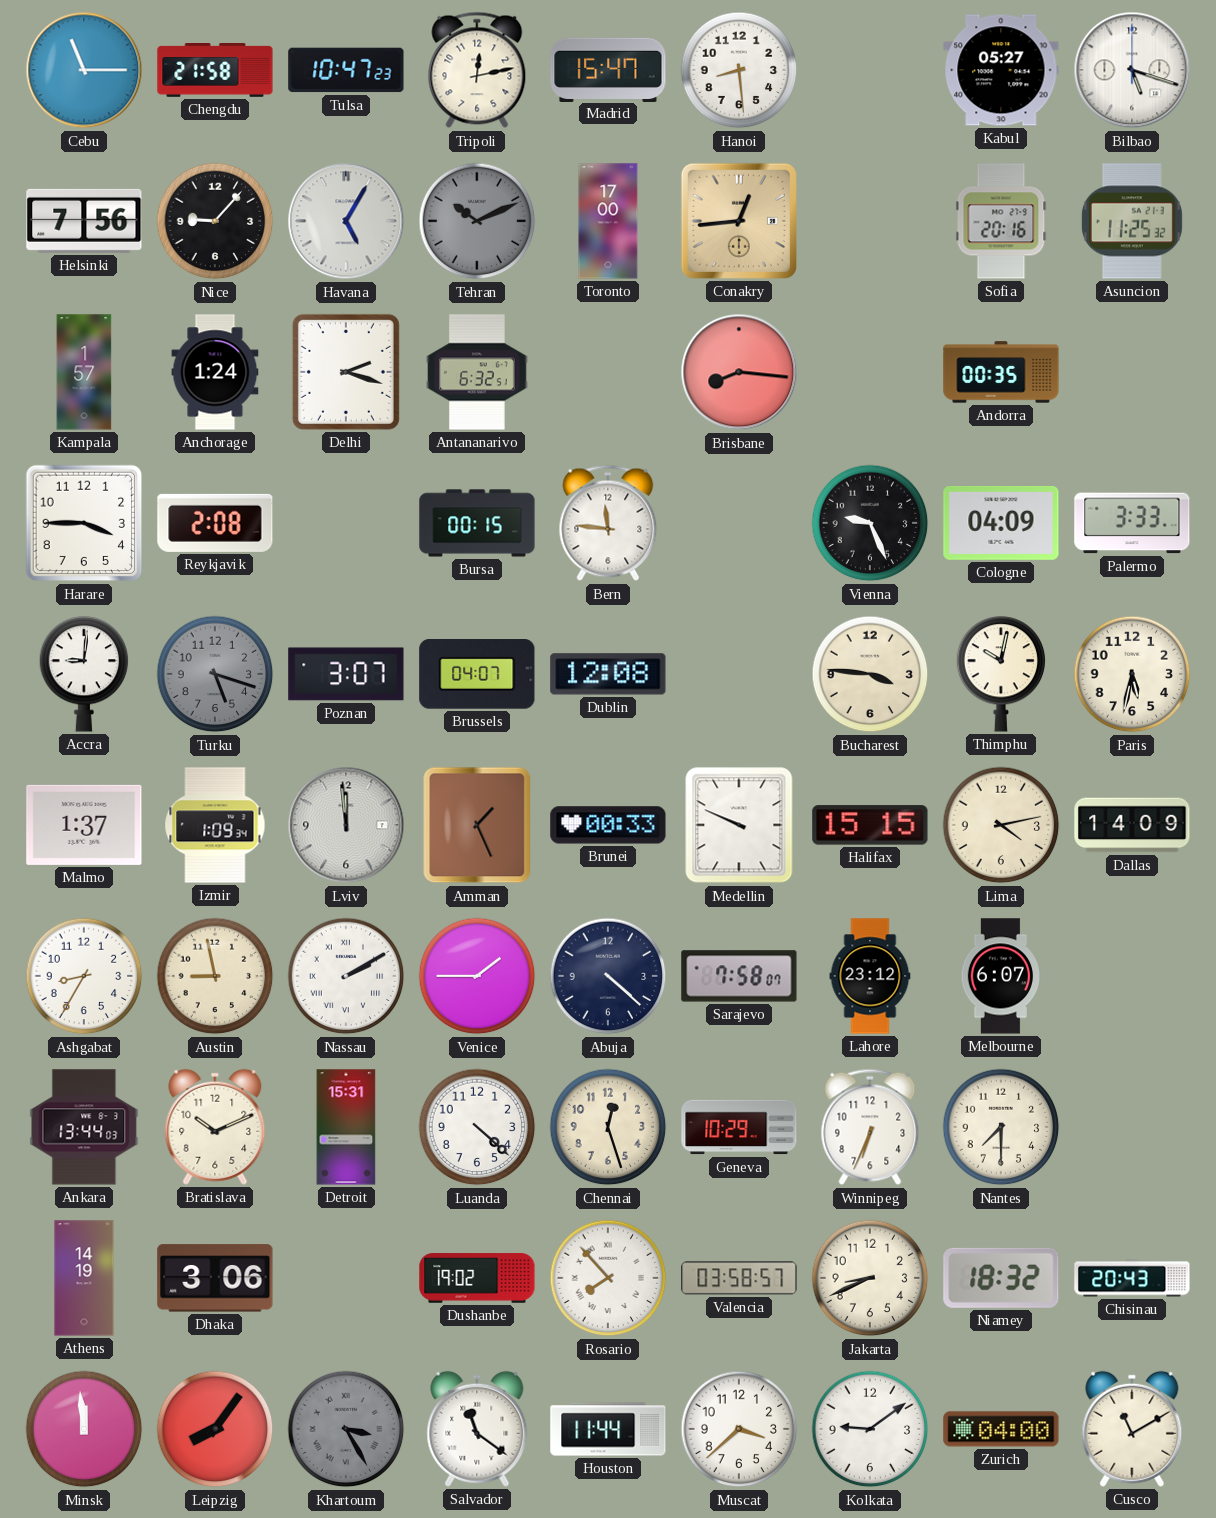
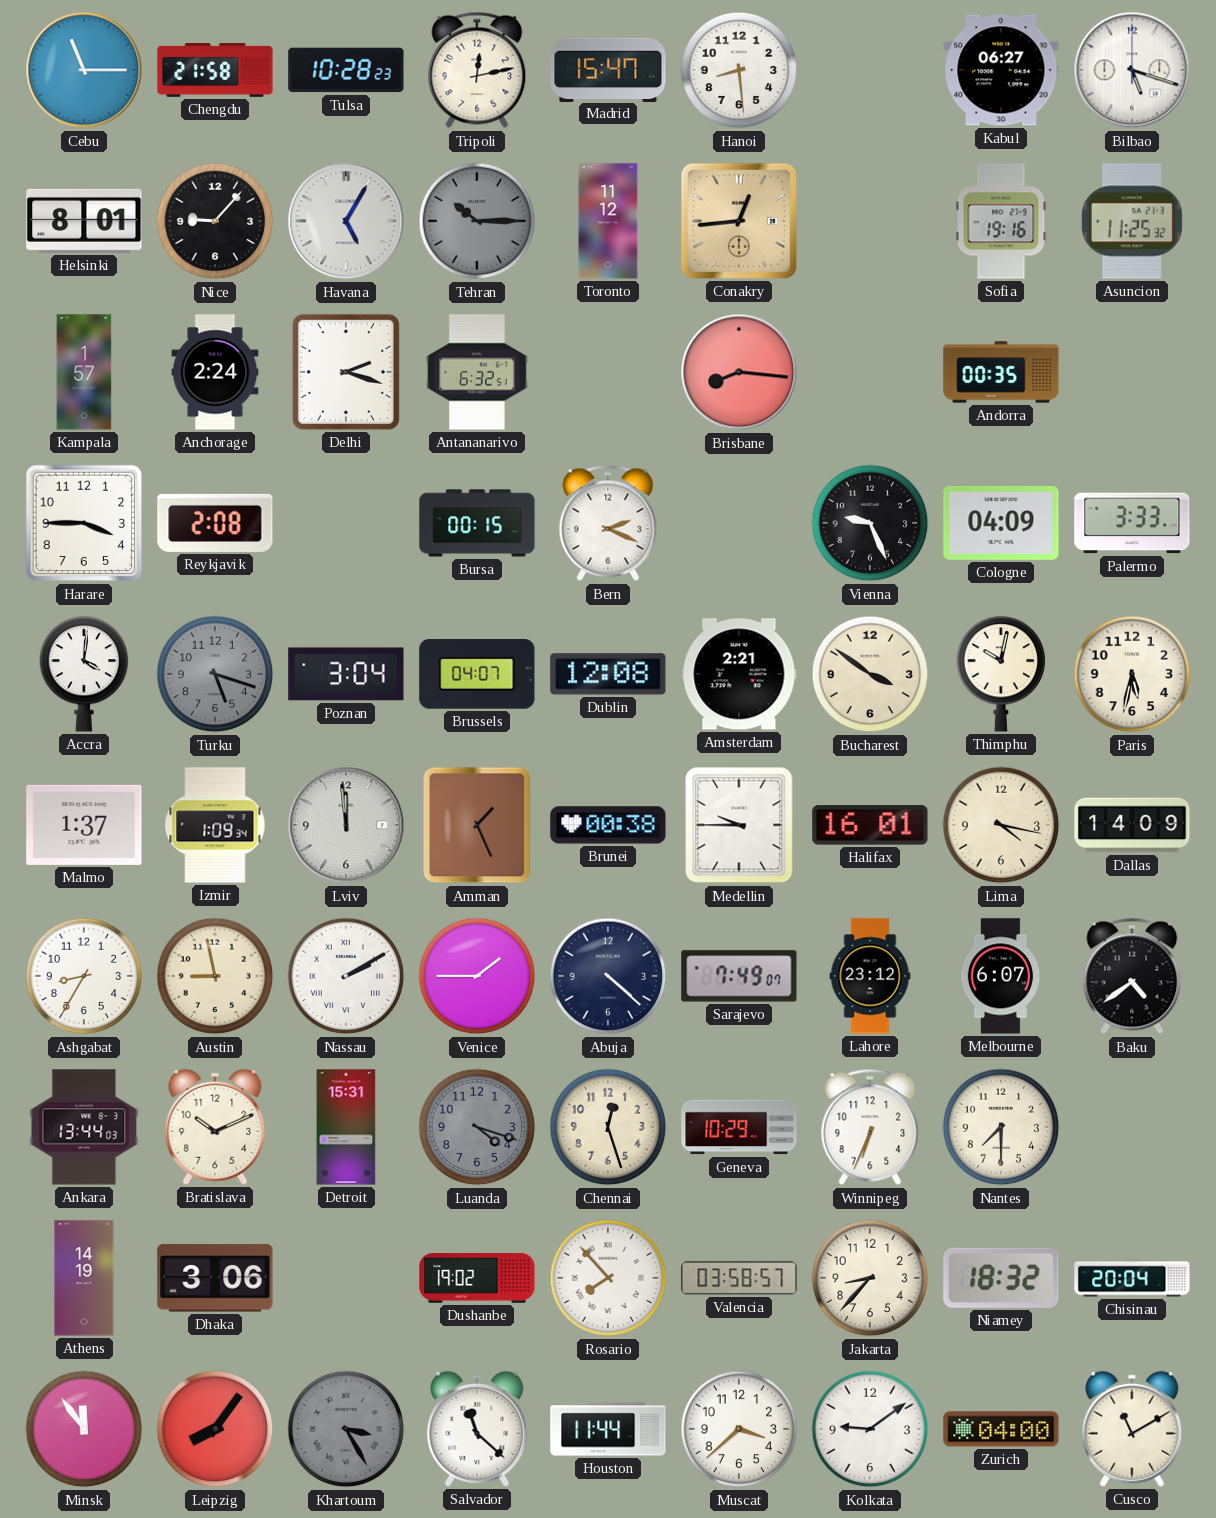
Tulsa: 10:47 -> 10:28
Kabul: 05:27 -> 06:27
Helsinki: 7:56 -> 8:01
Tehran: 10:11 -> 10:15
Toronto: 17:00 -> 11:12
Sofia: 20:16 -> 19:16
Anchorage: 1:24 -> 2:24
Bern: 11:46 -> 2:19
Accra: 9:01 -> 4:01
Poznan: 3:07 -> 3:04
Amsterdam: none -> 2:21
Bucharest: 3:46 -> 3:51
Brunei: 00:33 -> 00:38
Medellin: 9:49 -> 9:45
Halifax: 15:15 -> 16:01
Lima: 4:13 -> 4:17
Sarajevo: 7:58 -> 7:49
Baku: none -> 4:39
Luanda: 4:22 -> 4:18
Luanda dial: white -> grey
Jakarta: 8:41 -> 8:37
Chisinau: 20:43 -> 20:04
Minsk: 11:59 -> 11:54
Salvador: 11:21 -> 11:22
